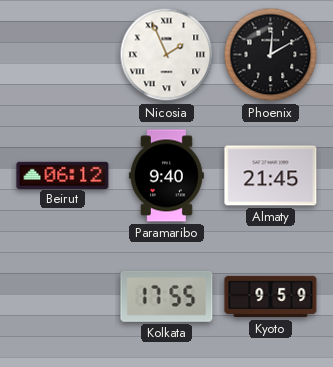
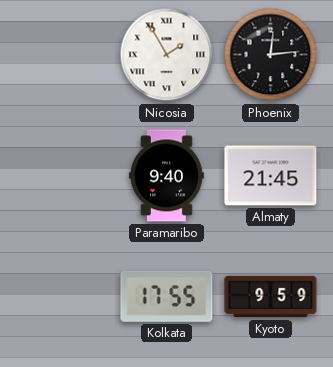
Nicosia: 1:56 -> 1:55
Phoenix: 12:10 -> 12:14
Beirut: 06:12 -> none
